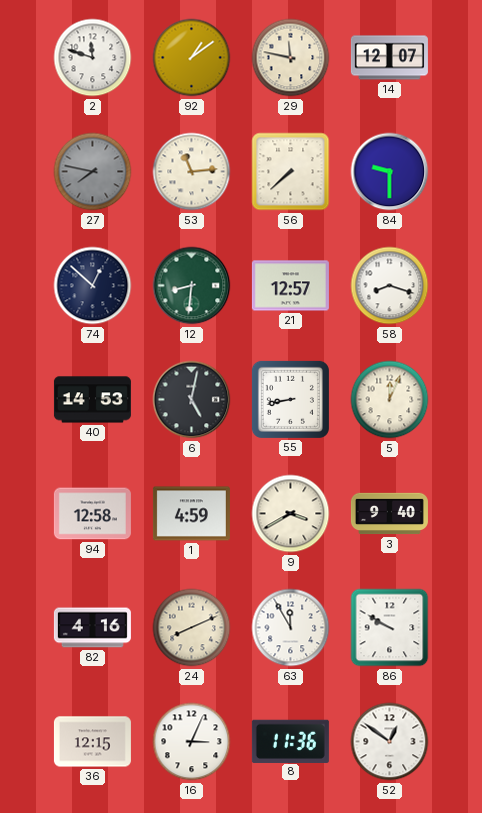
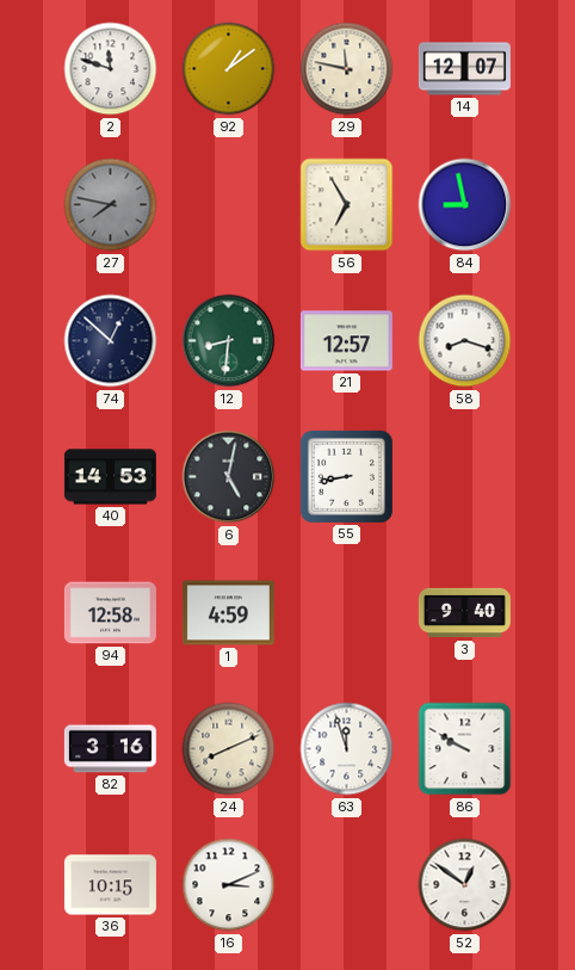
53: 11:14 -> none
56: 7:38 -> 6:55
84: 9:30 -> 8:58
5: 12:04 -> none
9: 3:40 -> none
82: 4:16 -> 3:16
63: 11:55 -> 11:57
36: 12:15 -> 10:15
16: 3:04 -> 3:11
8: 11:36 -> none
